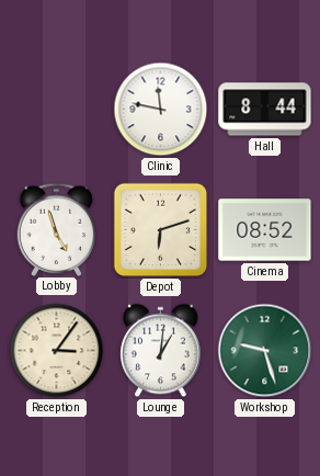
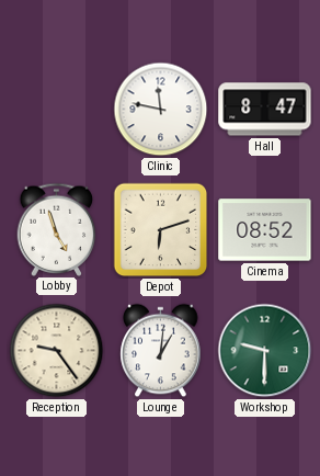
Hall: 8:44 -> 8:47
Reception: 3:06 -> 9:24
Workshop: 9:27 -> 9:30
